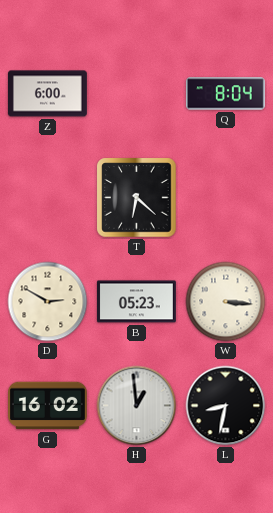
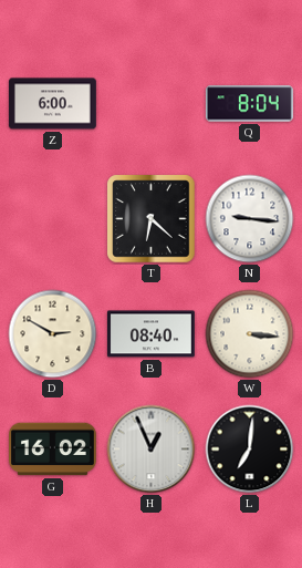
N: none -> 9:16
B: 05:23 -> 08:40
H: 12:59 -> 12:56
L: 8:32 -> 7:01
